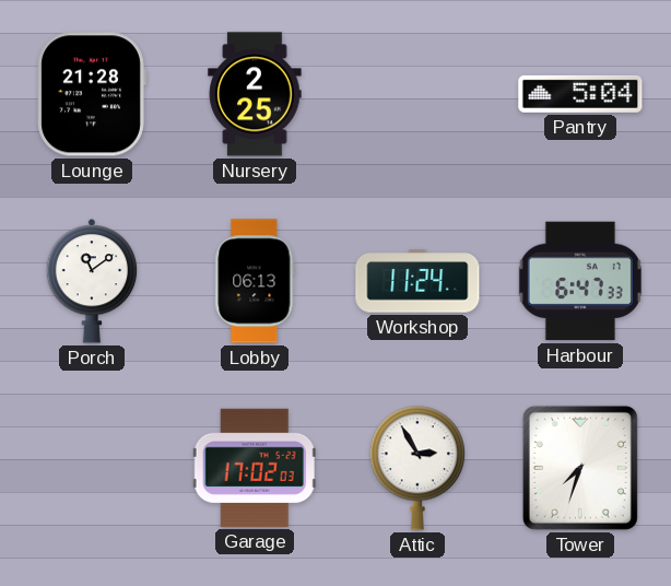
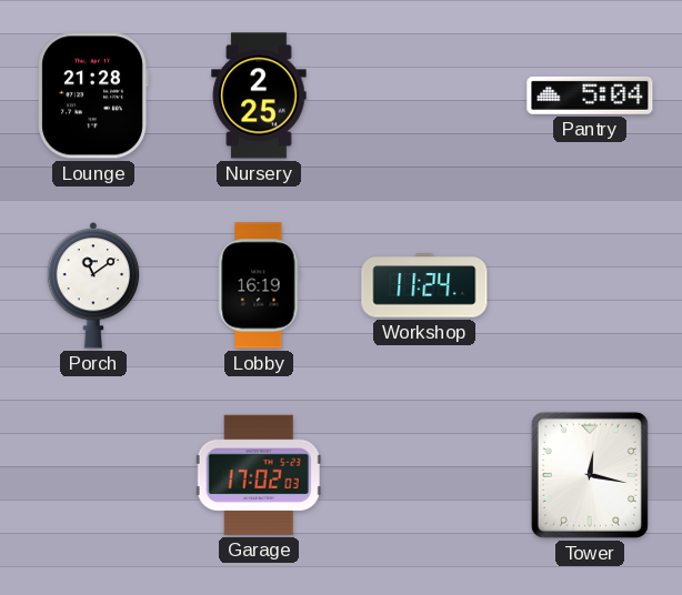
Lobby: 06:13 -> 16:19
Harbour: 6:47 -> none
Attic: 2:55 -> none
Tower: 7:33 -> 12:17
